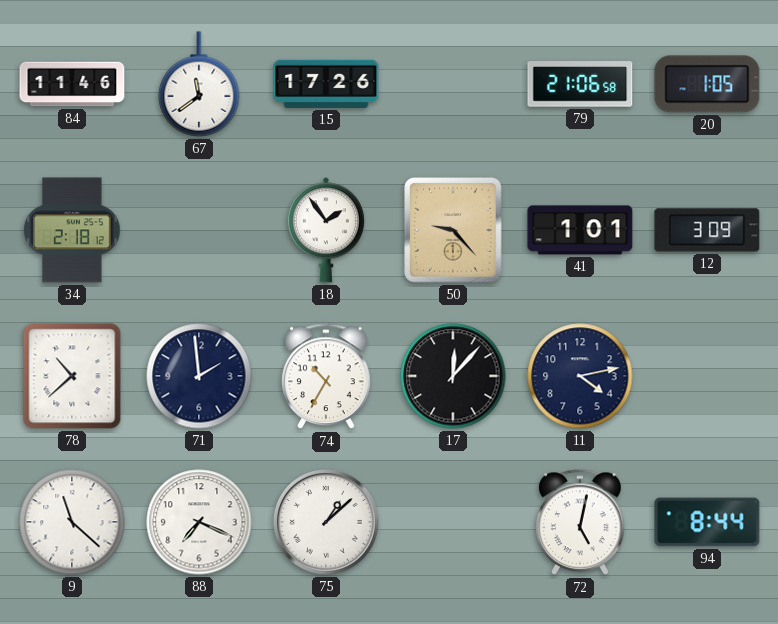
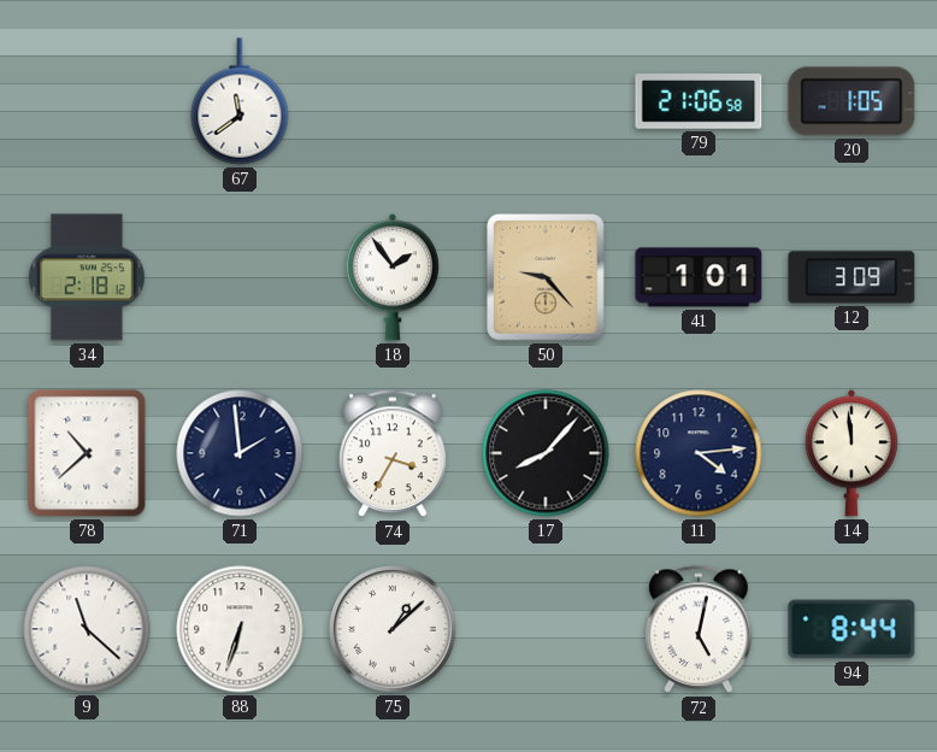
84: 11:46 -> none
15: 17:26 -> none
74: 10:35 -> 3:35
17: 12:07 -> 8:07
11: 4:13 -> 4:14
14: none -> 11:59
88: 7:19 -> 6:33
